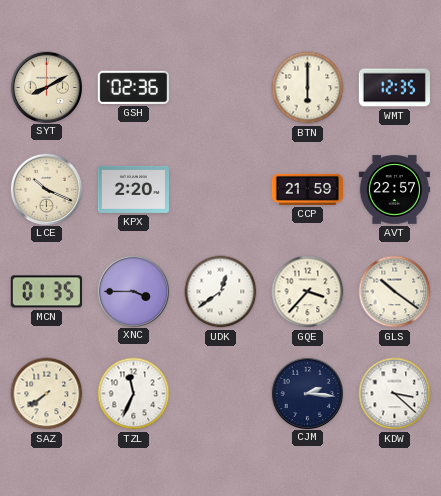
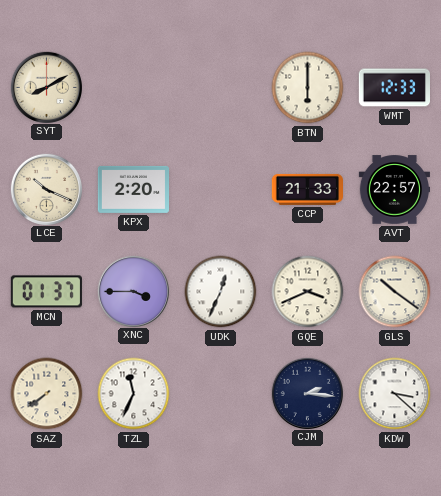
GSH: 02:36 -> none
WMT: 12:35 -> 12:33
CCP: 21:59 -> 21:33
MCN: 01:35 -> 01:37
UDK: 12:39 -> 12:34
GQE: 3:37 -> 3:41
